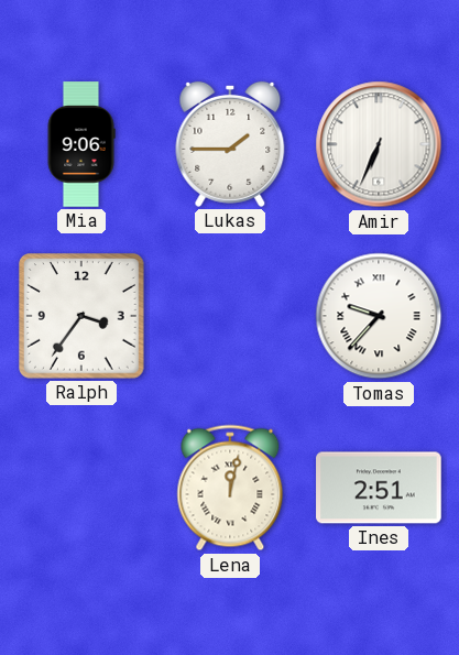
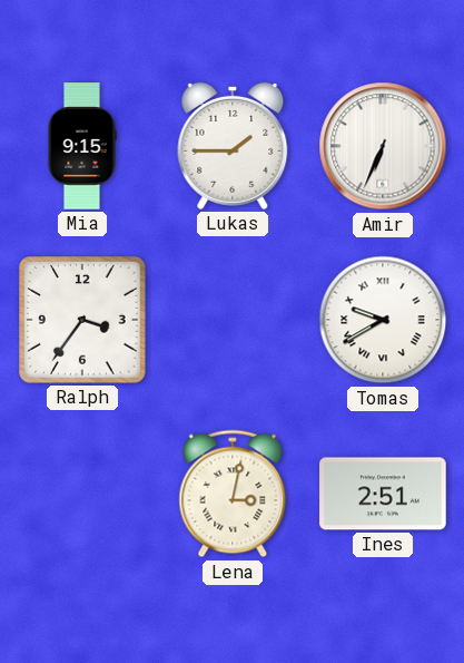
Mia: 9:06 -> 9:15
Tomas: 9:37 -> 9:40
Lena: 12:02 -> 3:02
